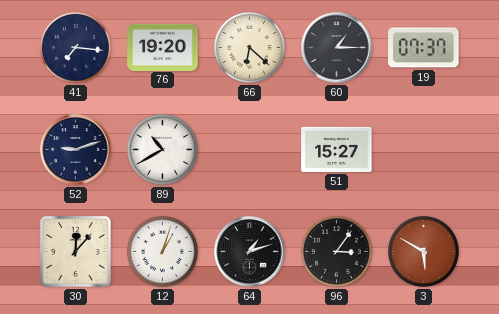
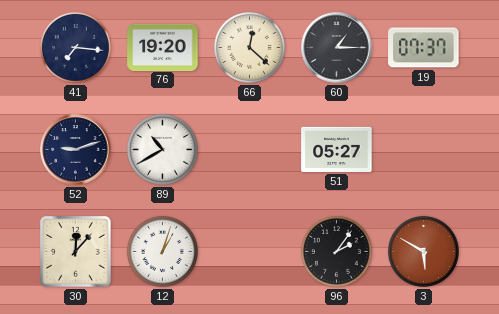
66: 6:22 -> 12:22
51: 15:27 -> 05:27
64: 1:12 -> none
96: 3:06 -> 2:06
